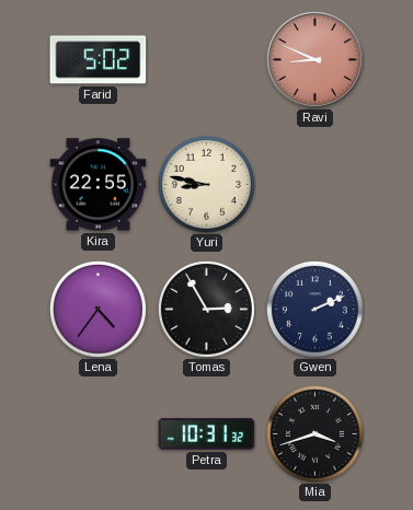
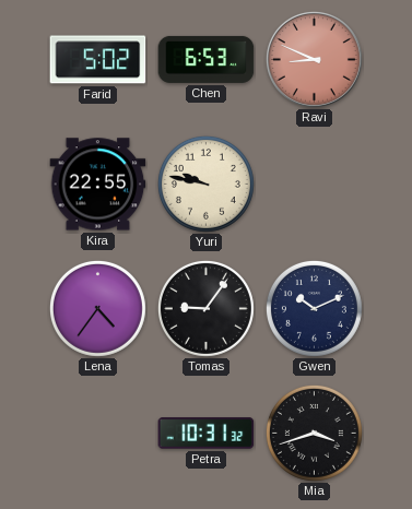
Chen: none -> 6:53
Yuri: 8:47 -> 9:47
Tomas: 2:55 -> 9:06
Gwen: 2:11 -> 10:11
